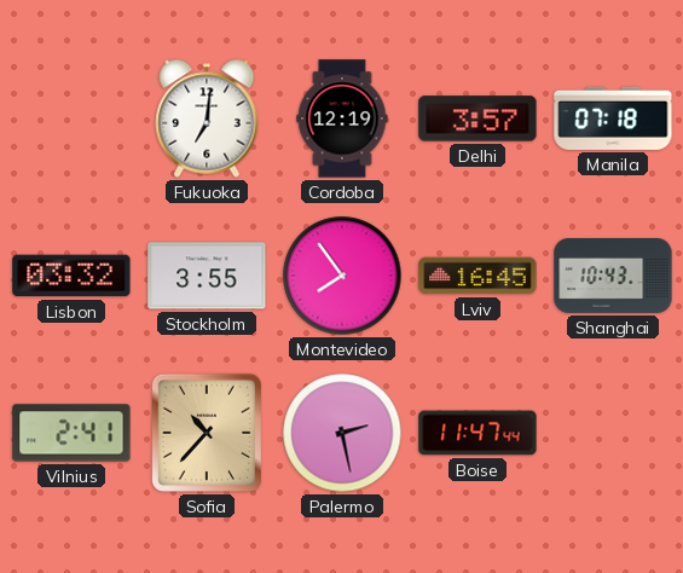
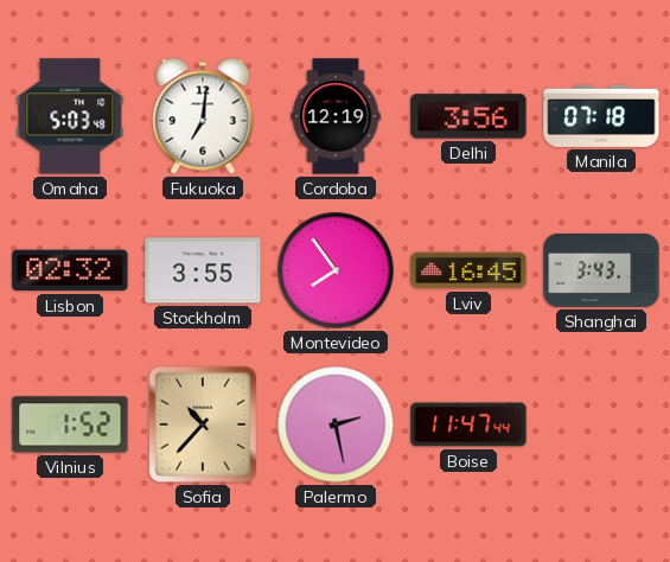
Omaha: none -> 5:03
Delhi: 3:57 -> 3:56
Lisbon: 03:32 -> 02:32
Shanghai: 10:43 -> 3:43
Vilnius: 2:41 -> 1:52
